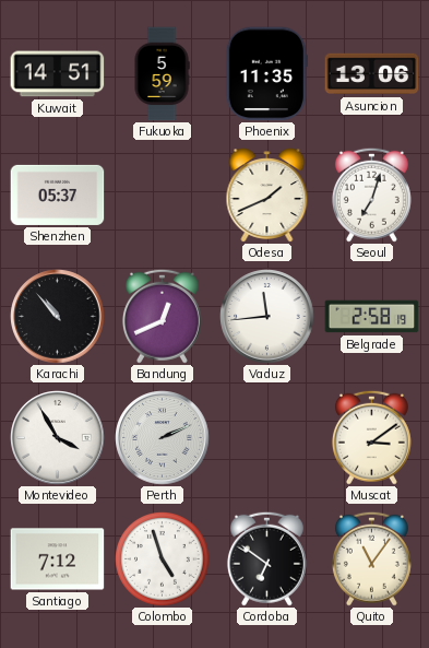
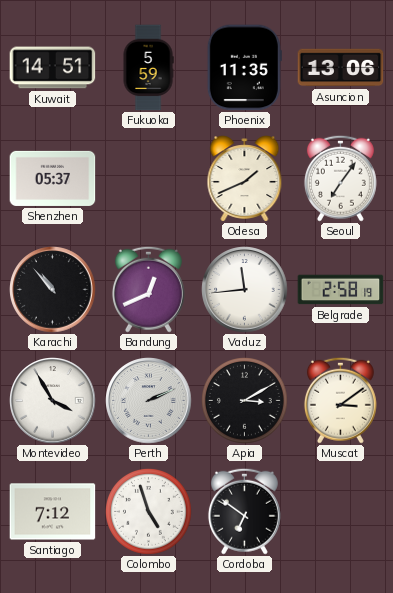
Seoul: 7:03 -> 7:06
Apia: none -> 3:10
Quito: 11:06 -> none
